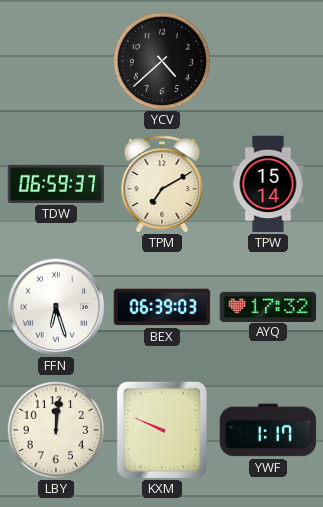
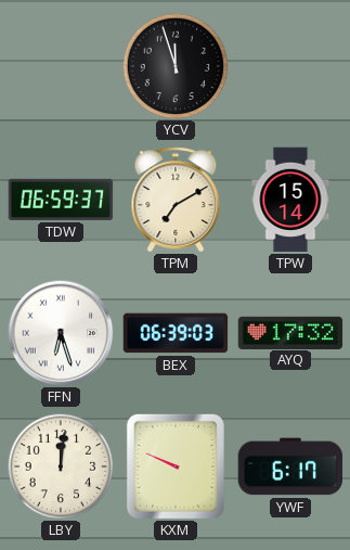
YCV: 4:38 -> 11:57
YWF: 1:17 -> 6:17
